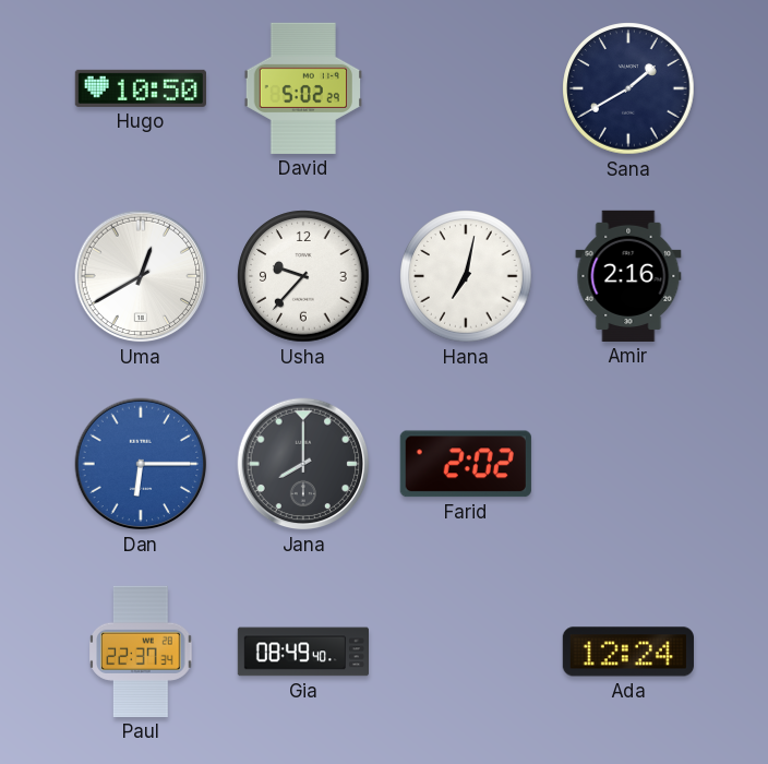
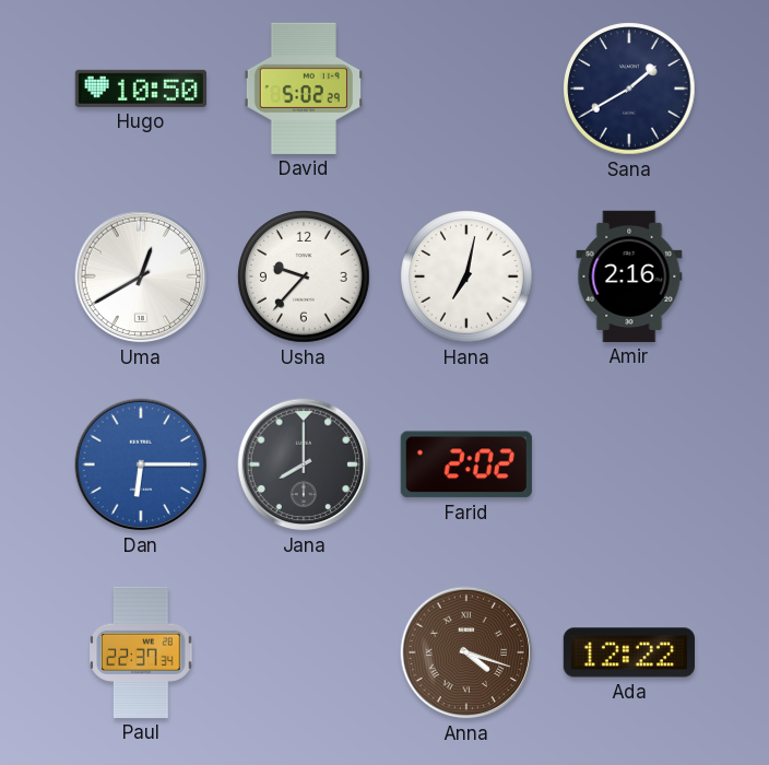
Gia: 08:49 -> none
Anna: none -> 4:18
Ada: 12:24 -> 12:22
